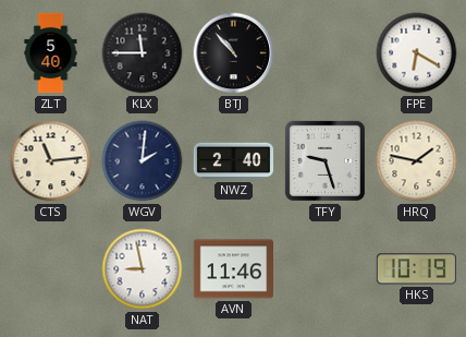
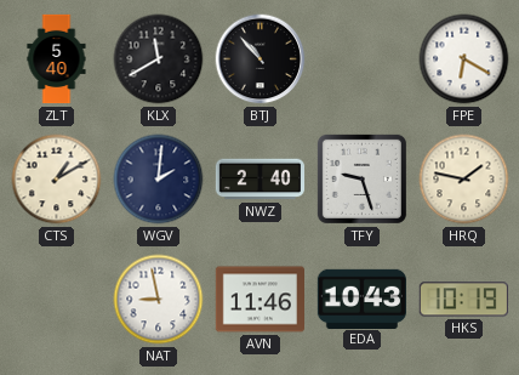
KLX: 11:45 -> 11:40
CTS: 11:14 -> 1:10
EDA: none -> 10:43
